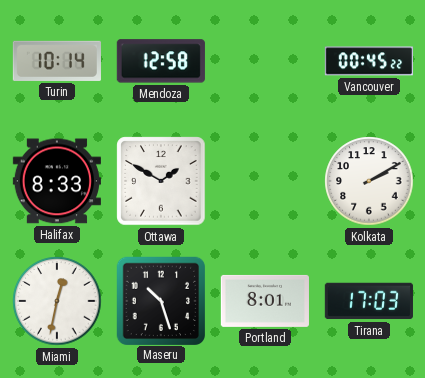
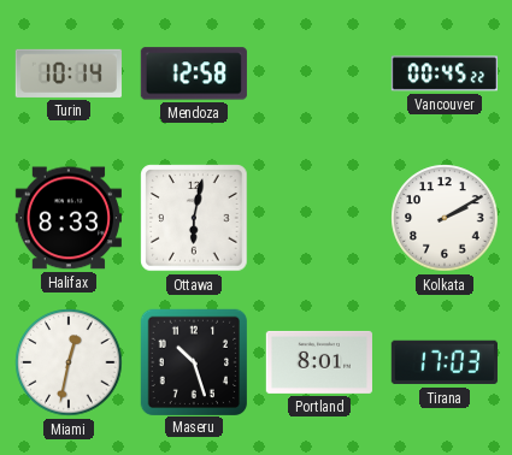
Ottawa: 1:50 -> 6:02
